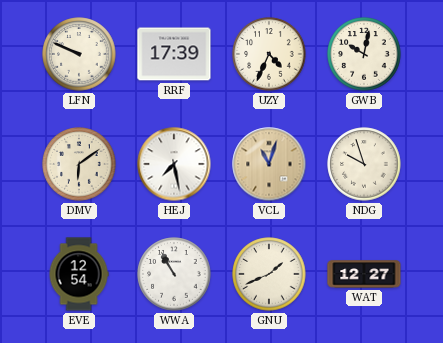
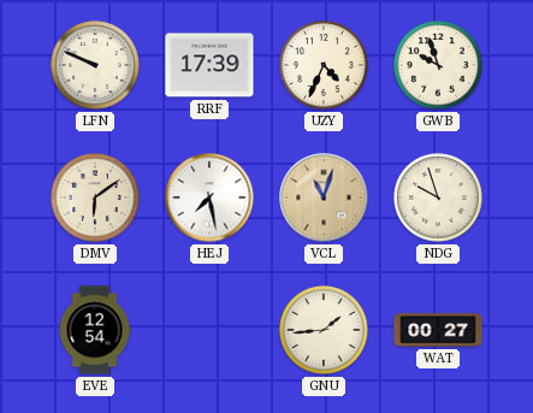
GWB: 10:02 -> 9:57
WWA: 10:55 -> none
GNU: 1:41 -> 1:44
WAT: 12:27 -> 00:27
